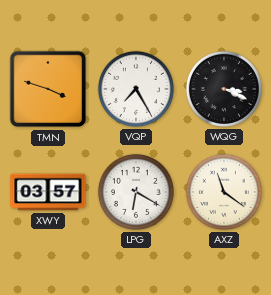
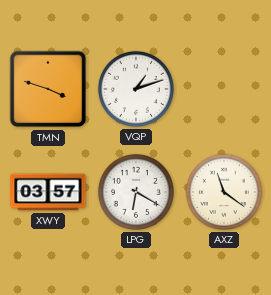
VQP: 7:25 -> 1:12
WQG: 3:19 -> none
